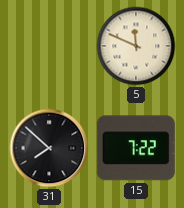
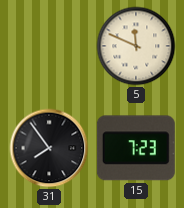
31: 7:52 -> 7:54
15: 7:22 -> 7:23
